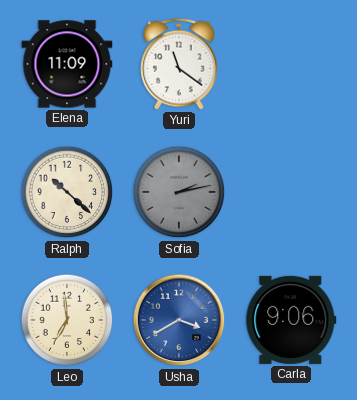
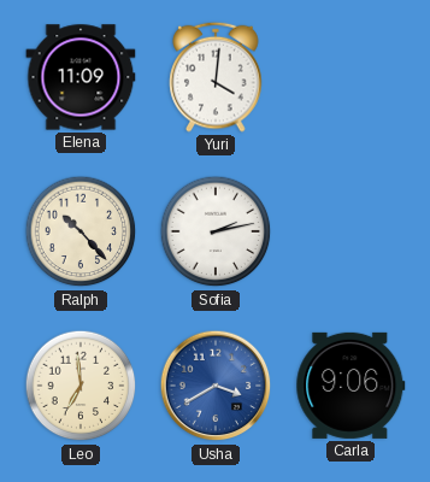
Yuri: 11:21 -> 4:01
Ralph: 10:22 -> 10:23
Sofia dial: grey -> white
